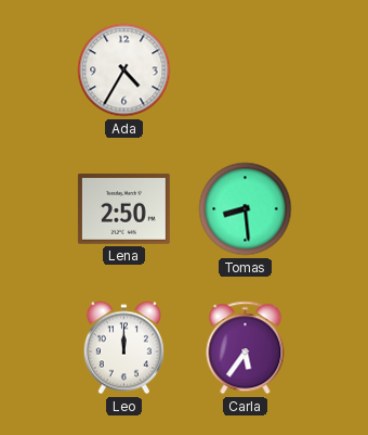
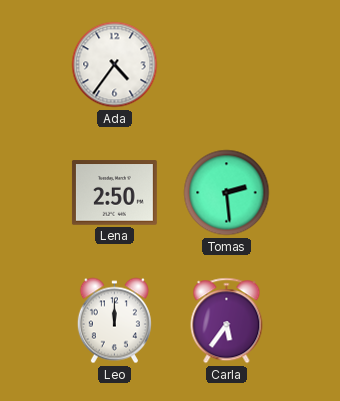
Ada: 4:35 -> 4:36
Tomas: 8:29 -> 2:29
